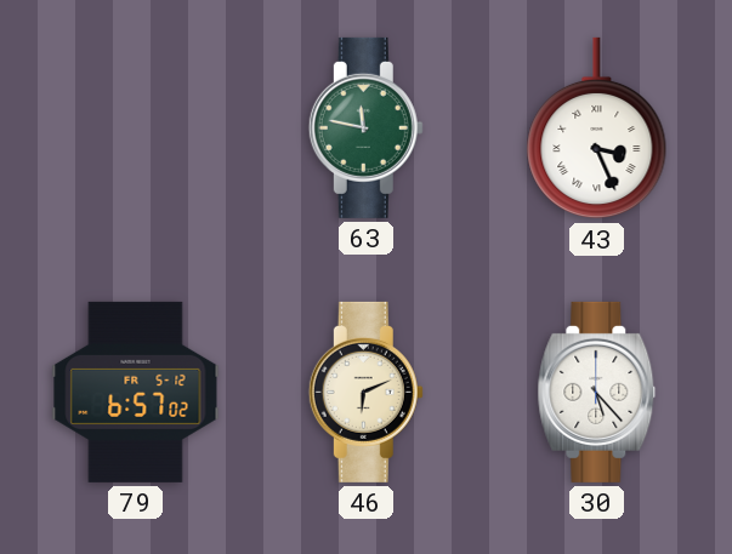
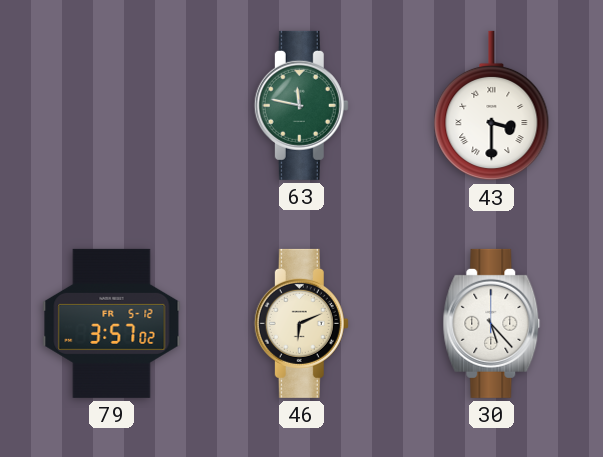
43: 3:26 -> 3:30
79: 6:57 -> 3:57
